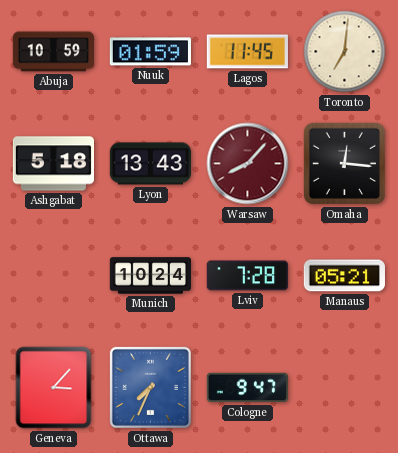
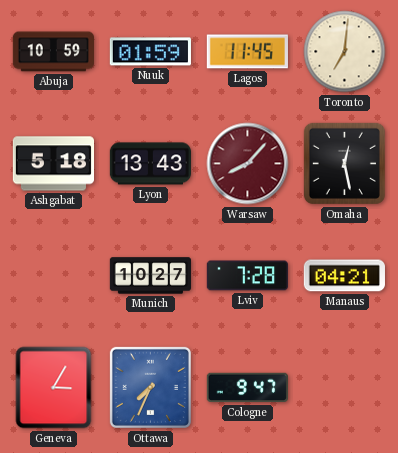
Omaha: 12:16 -> 12:28
Munich: 10:24 -> 10:27
Manaus: 05:21 -> 04:21
Geneva: 3:07 -> 3:05
